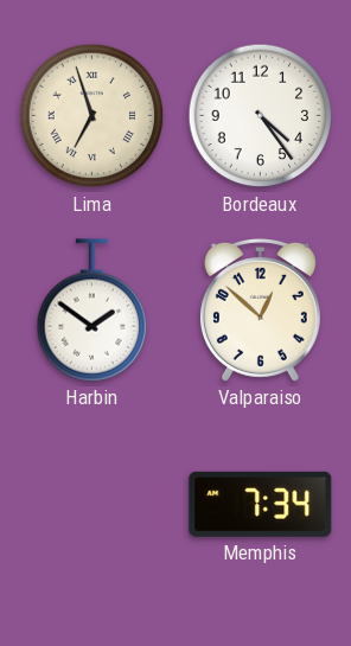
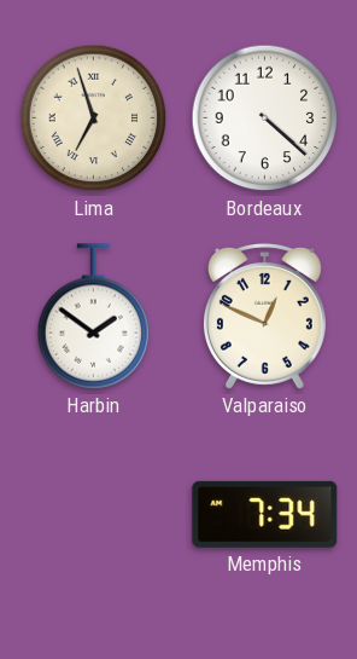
Bordeaux: 4:24 -> 4:22
Valparaiso: 12:52 -> 12:49
